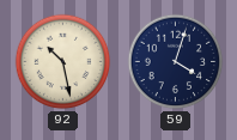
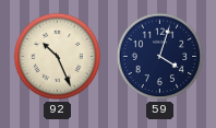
92: 10:28 -> 10:26
